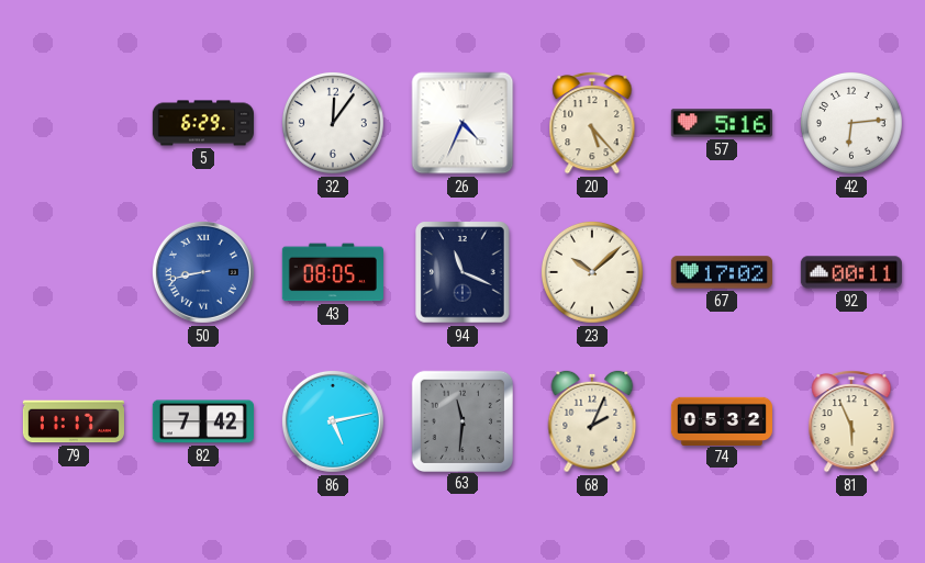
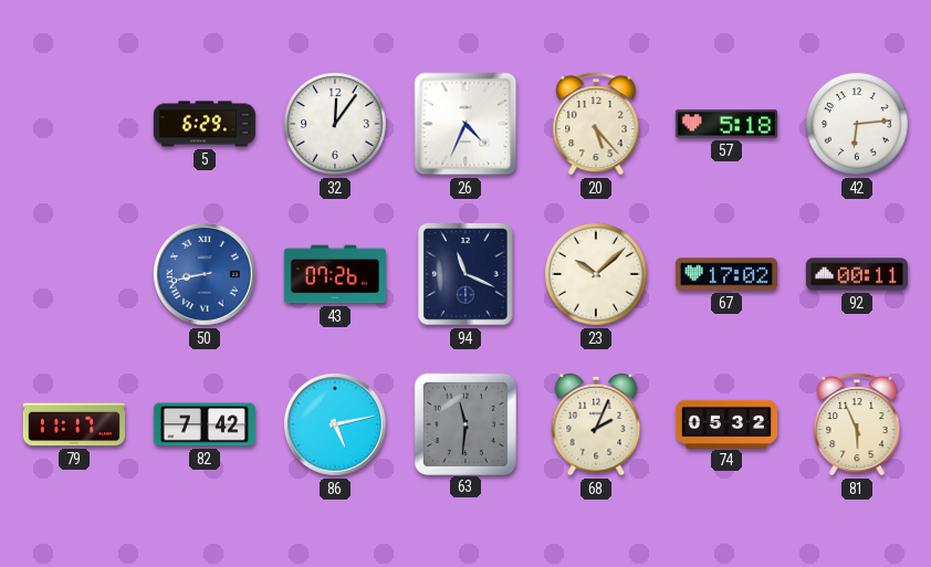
57: 5:16 -> 5:18
43: 08:05 -> 07:26
